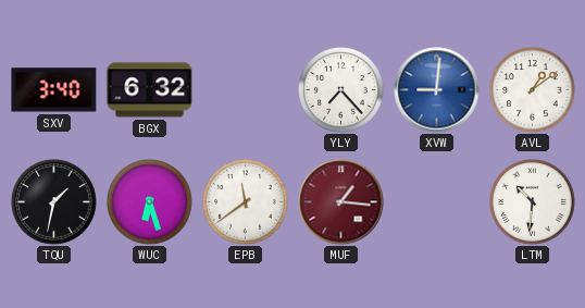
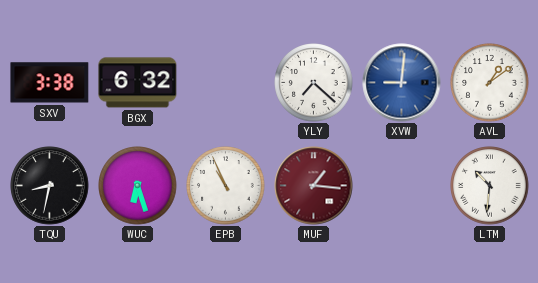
SXV: 3:40 -> 3:38
YLY: 7:23 -> 7:22
TQU: 1:32 -> 8:32
EPB: 11:39 -> 10:56
